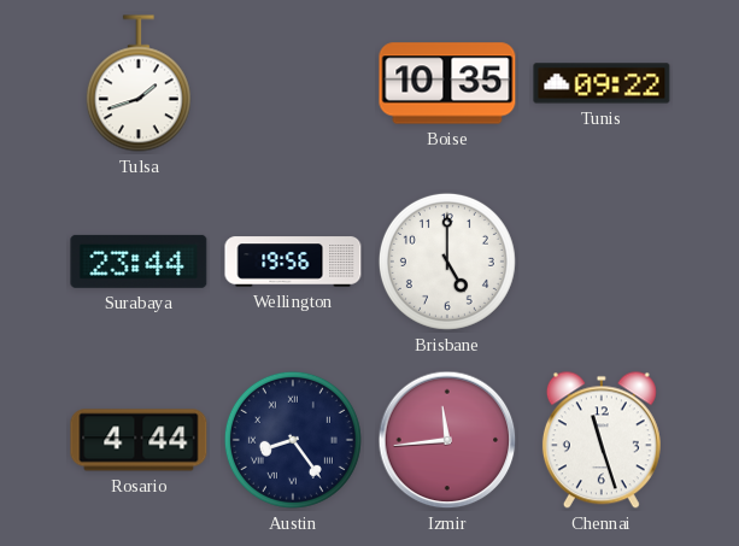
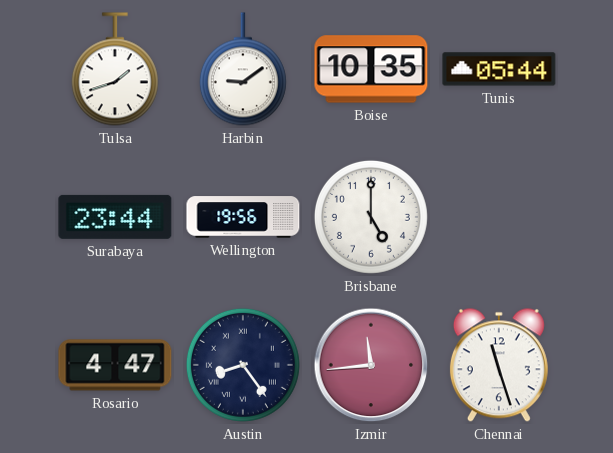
Harbin: none -> 9:09
Tunis: 09:22 -> 05:44
Rosario: 4:44 -> 4:47
